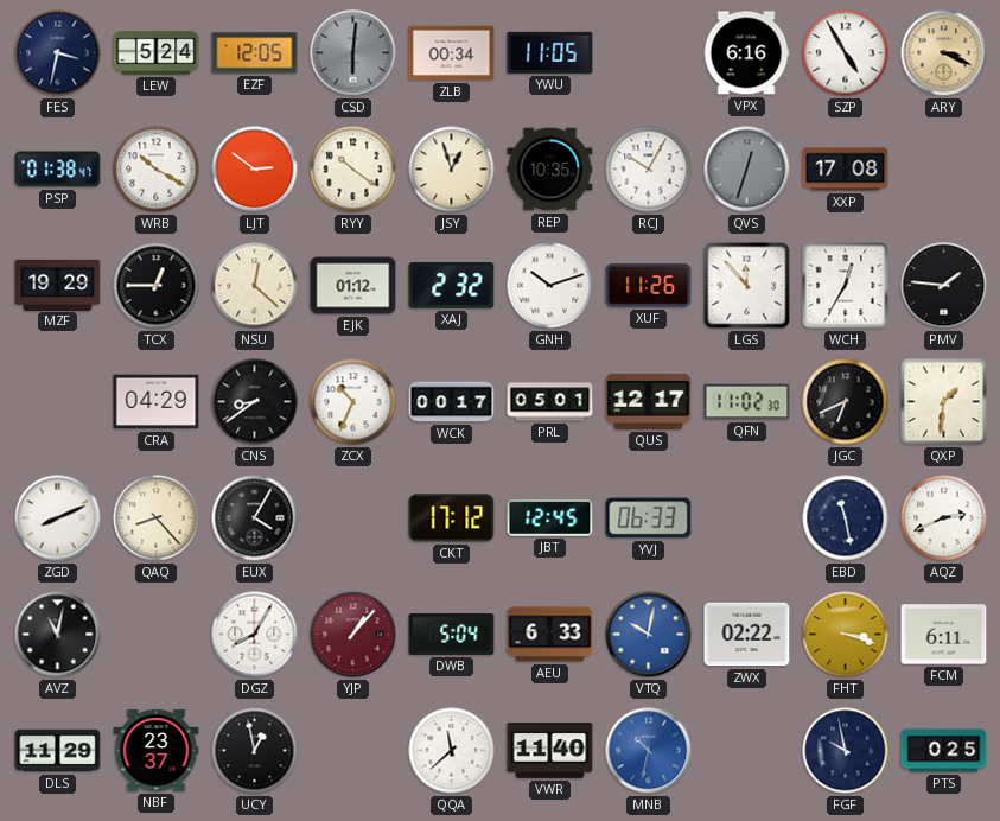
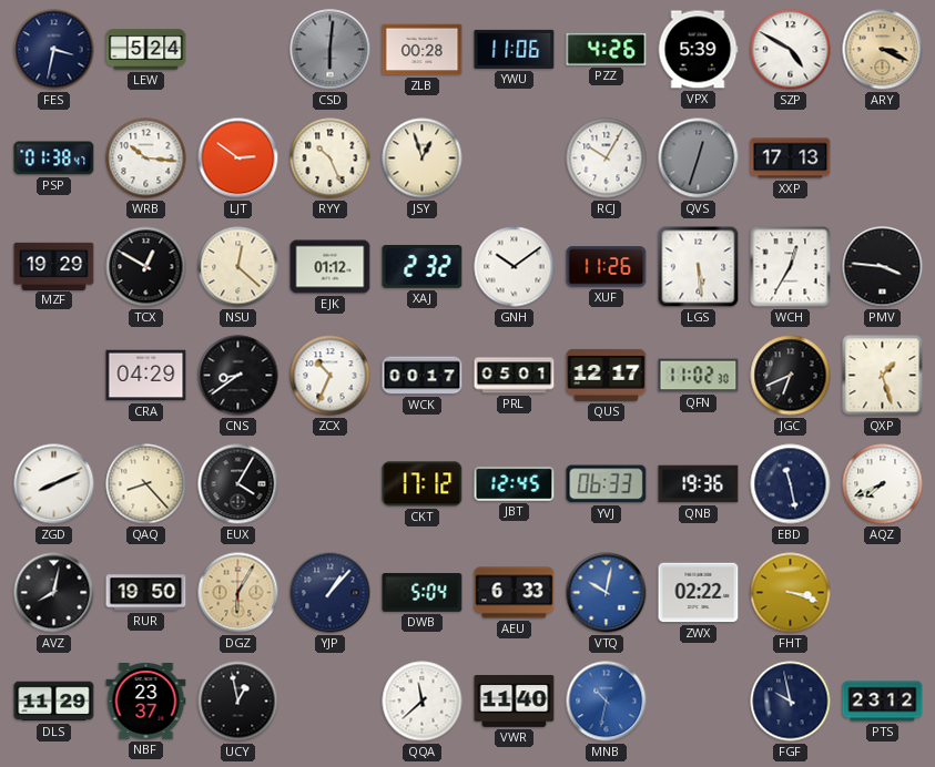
EZF: 12:05 -> none
ZLB: 00:34 -> 00:28
YWU: 11:05 -> 11:06
PZZ: none -> 4:26
VPX: 6:16 -> 5:39
SZP: 4:55 -> 4:50
WRB: 10:20 -> 10:16
RYY: 10:21 -> 10:26
REP: 10:35 -> none
XXP: 17:08 -> 17:13
TCX: 12:45 -> 12:50
GNH: 10:12 -> 10:09
LGS: 11:53 -> 5:29
PMV: 1:46 -> 3:46
QXP: 1:31 -> 1:27
QNB: none -> 19:36
AQZ: 2:41 -> 7:41
AVZ: 11:02 -> 8:02
RUR: none -> 19:50
DGZ: 8:05 -> 6:05
DGZ dial: white -> champagne
YJP dial: burgundy -> navy
FCM: 6:11 -> none
PTS: 0:25 -> 23:12
